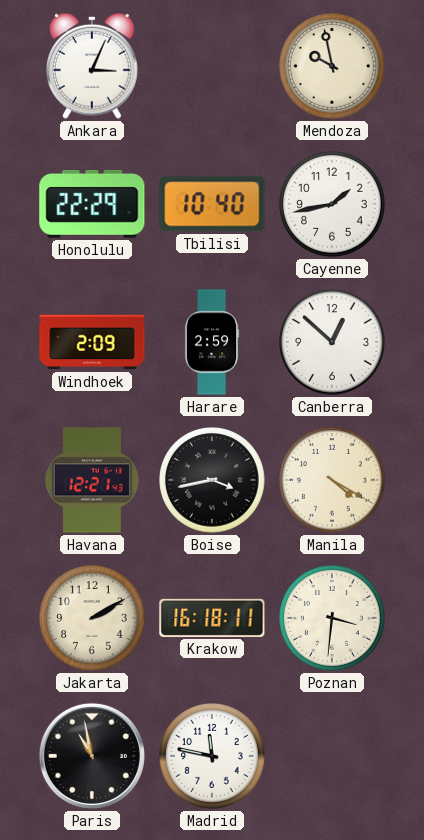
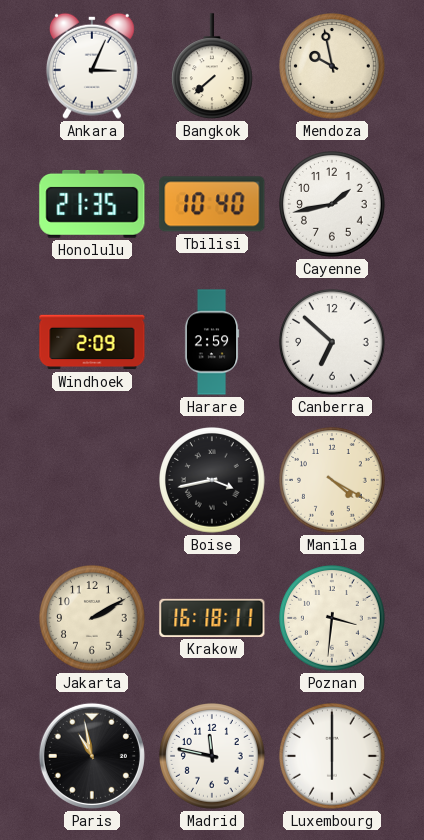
Bangkok: none -> 7:38
Honolulu: 22:29 -> 21:35
Canberra: 12:52 -> 6:52
Havana: 12:21 -> none
Luxembourg: none -> 6:00
